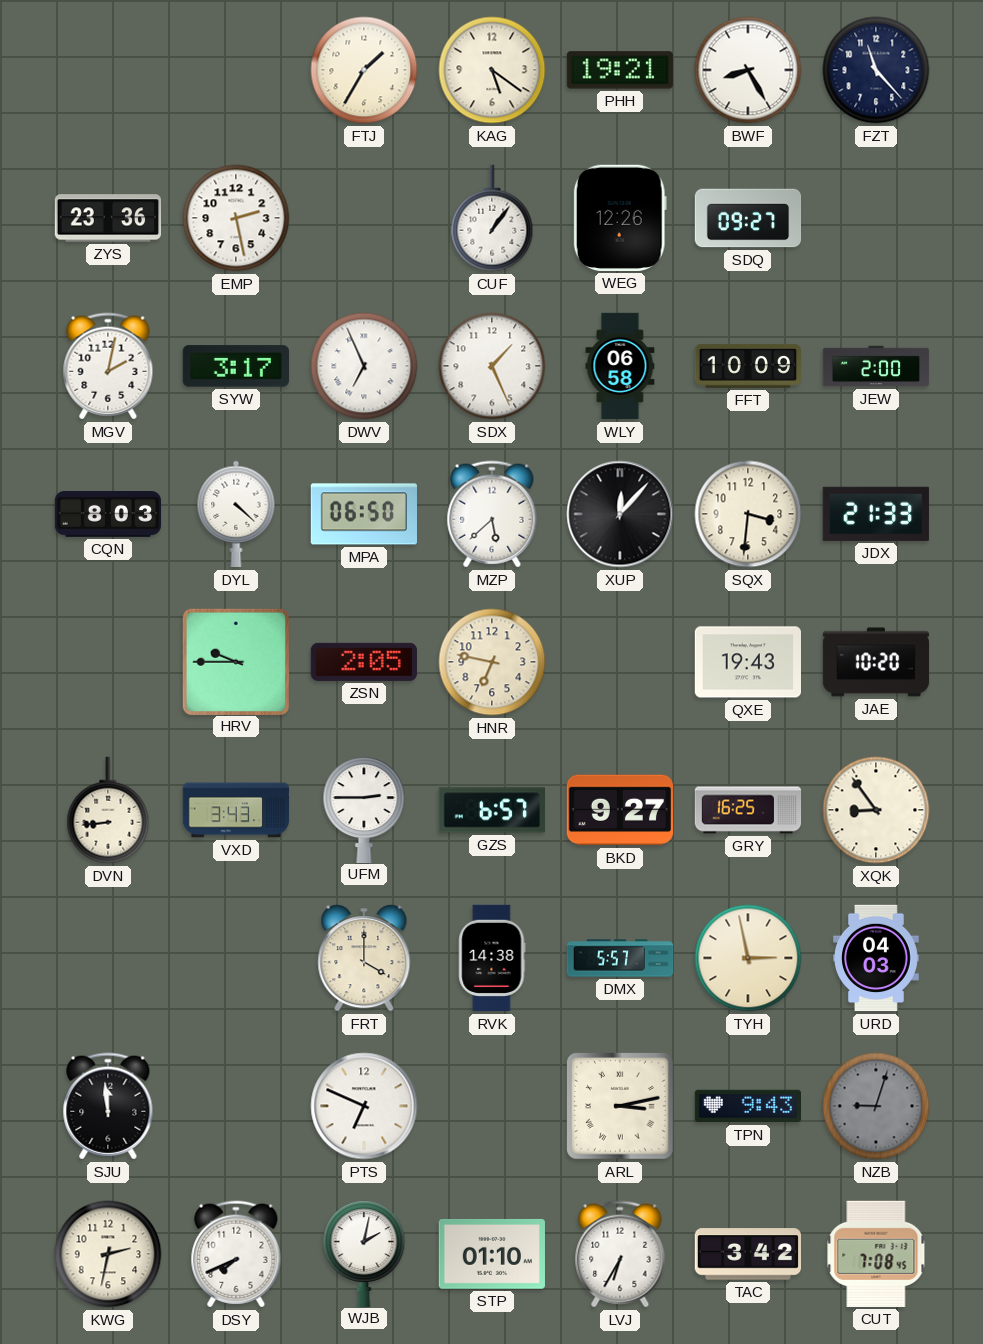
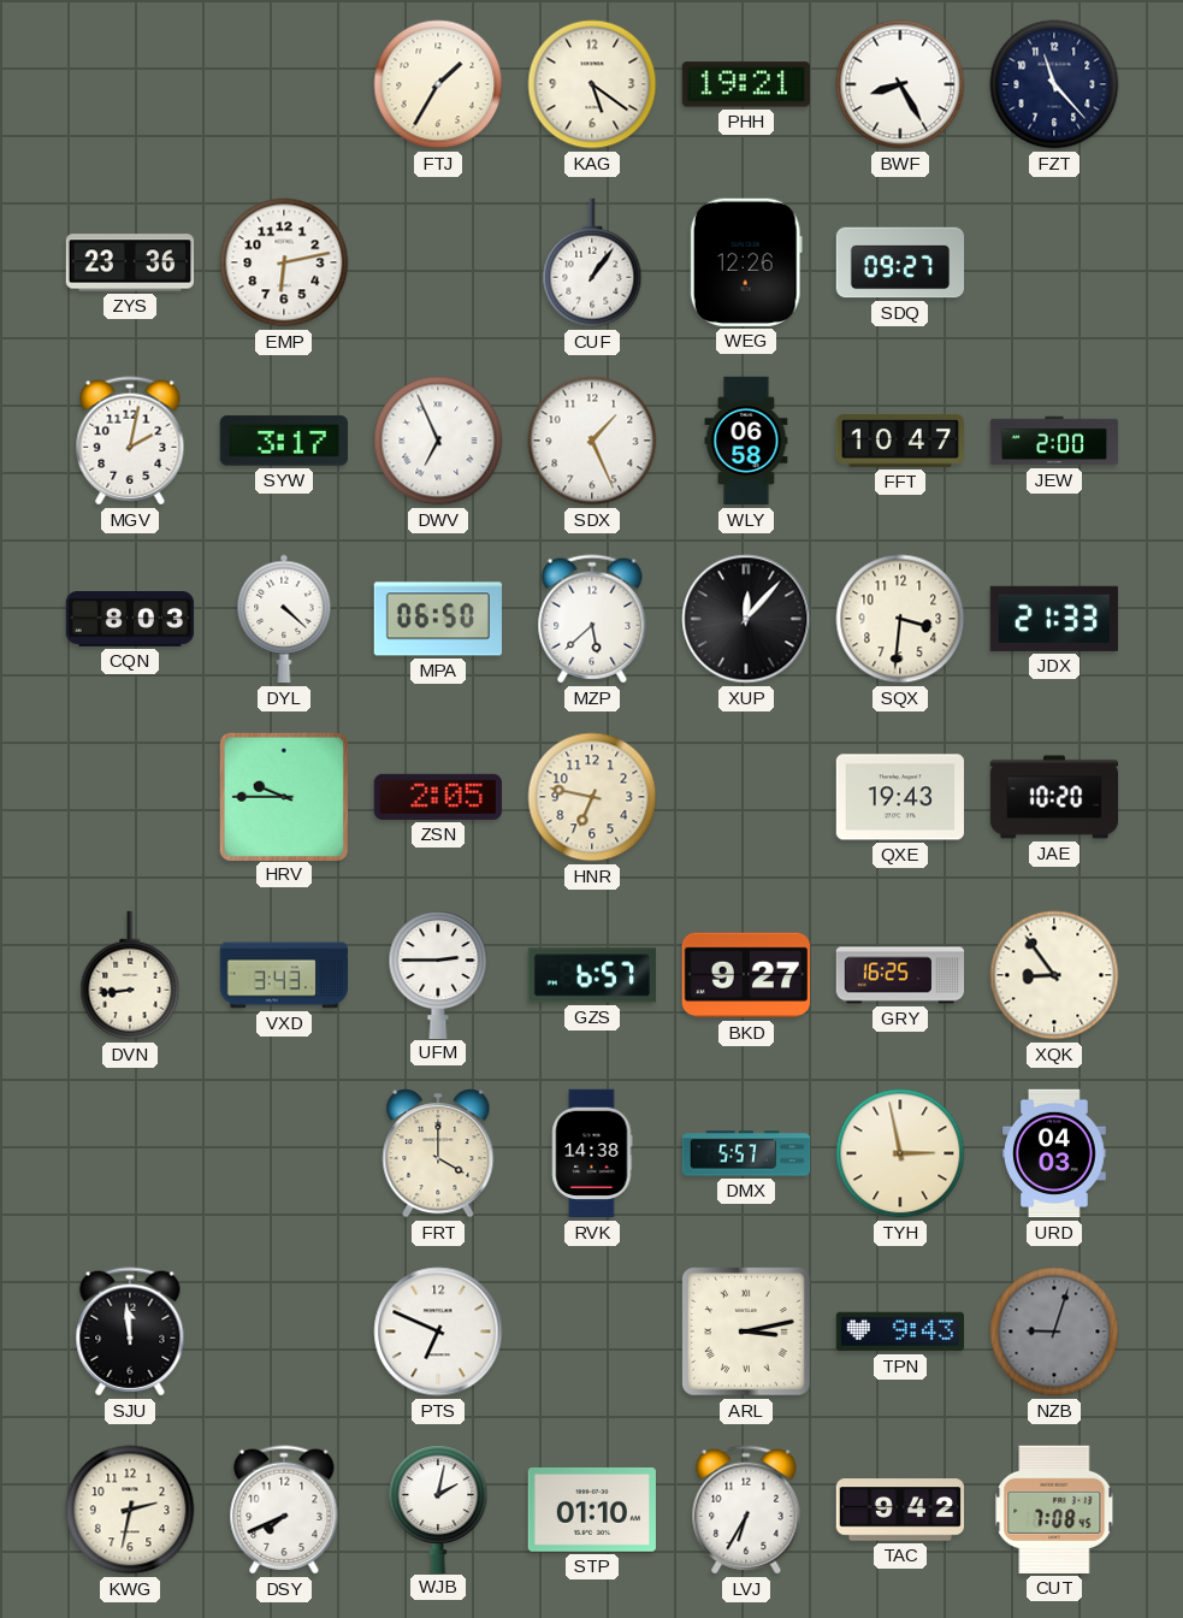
EMP: 2:28 -> 6:13
FFT: 10:09 -> 10:47
TAC: 3:42 -> 9:42
